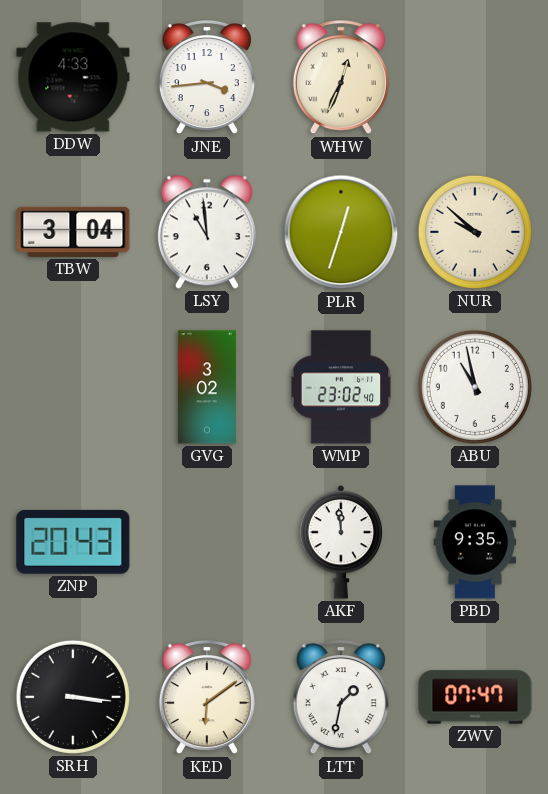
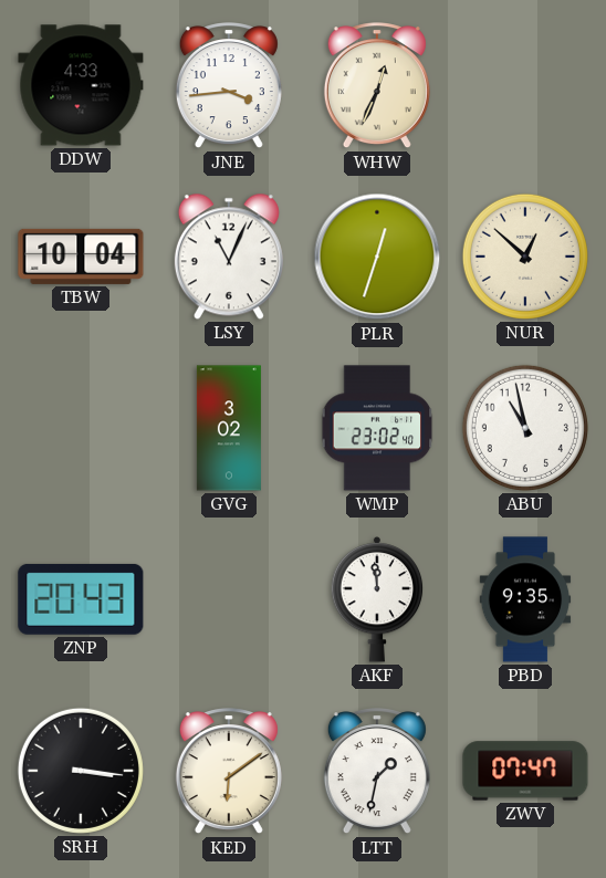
TBW: 3:04 -> 10:04
LSY: 10:59 -> 11:04
NUR: 9:52 -> 12:52
